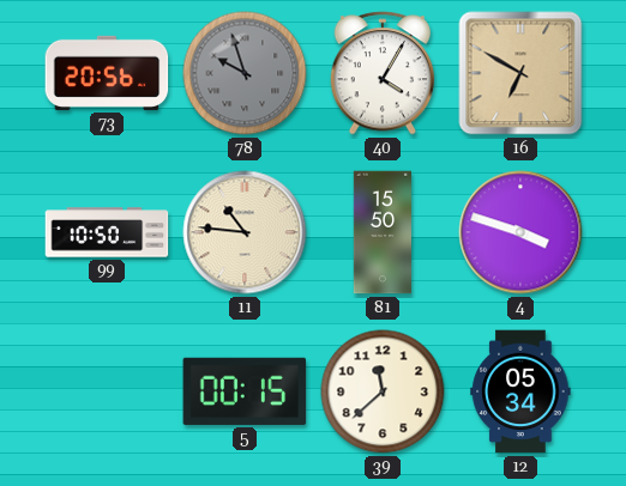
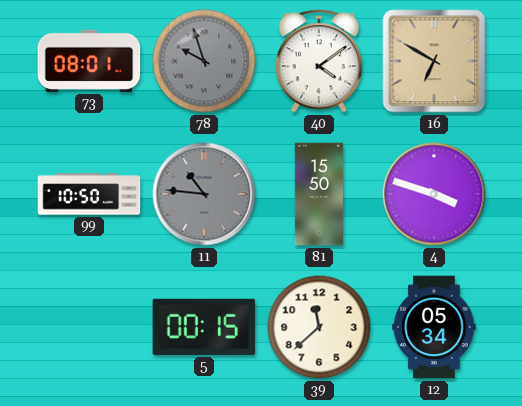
73: 20:56 -> 08:01
40: 4:05 -> 4:09
11 dial: cream -> grey
